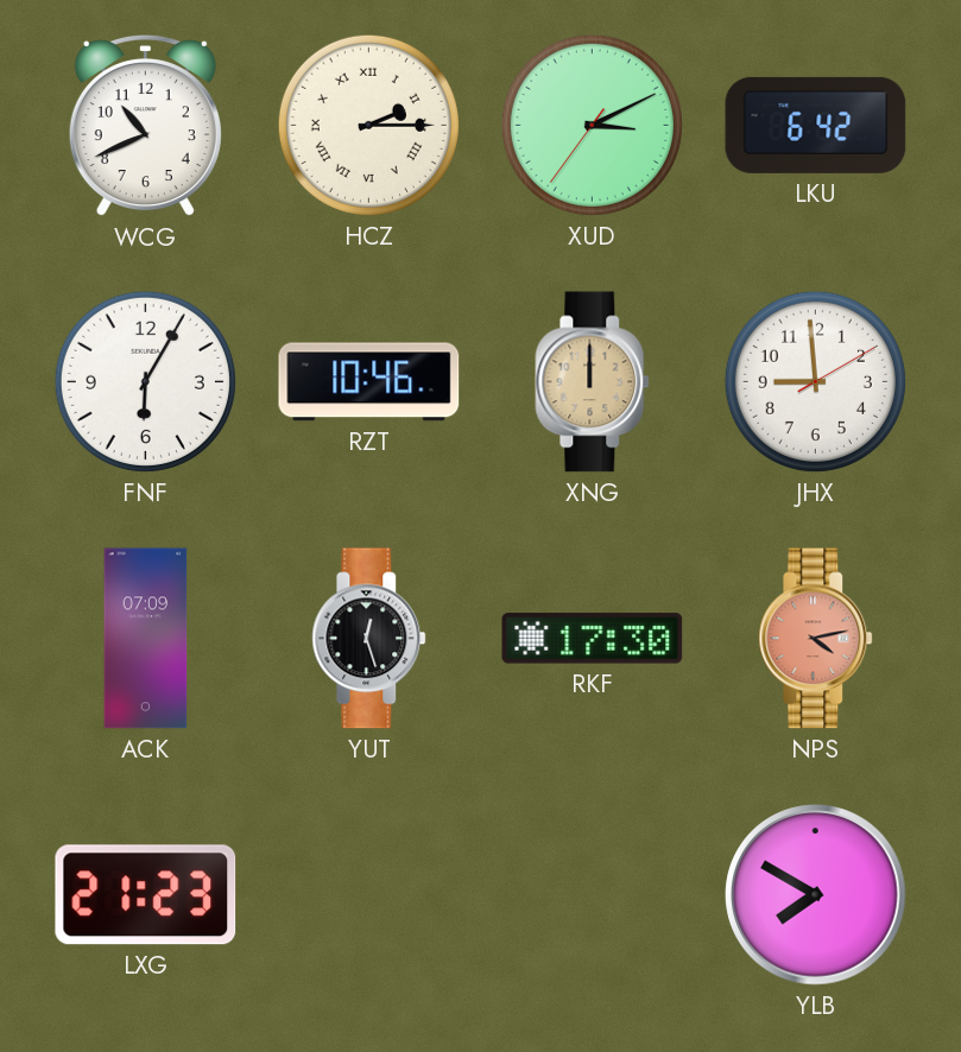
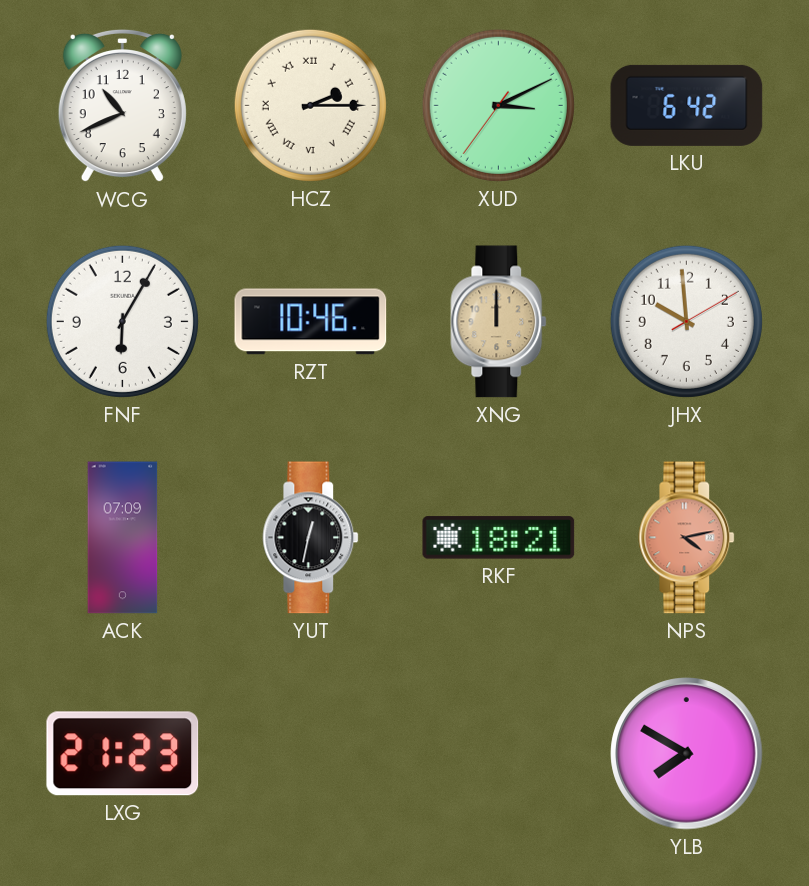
JHX: 8:59 -> 9:59
YUT: 12:27 -> 12:32
RKF: 17:30 -> 18:21
